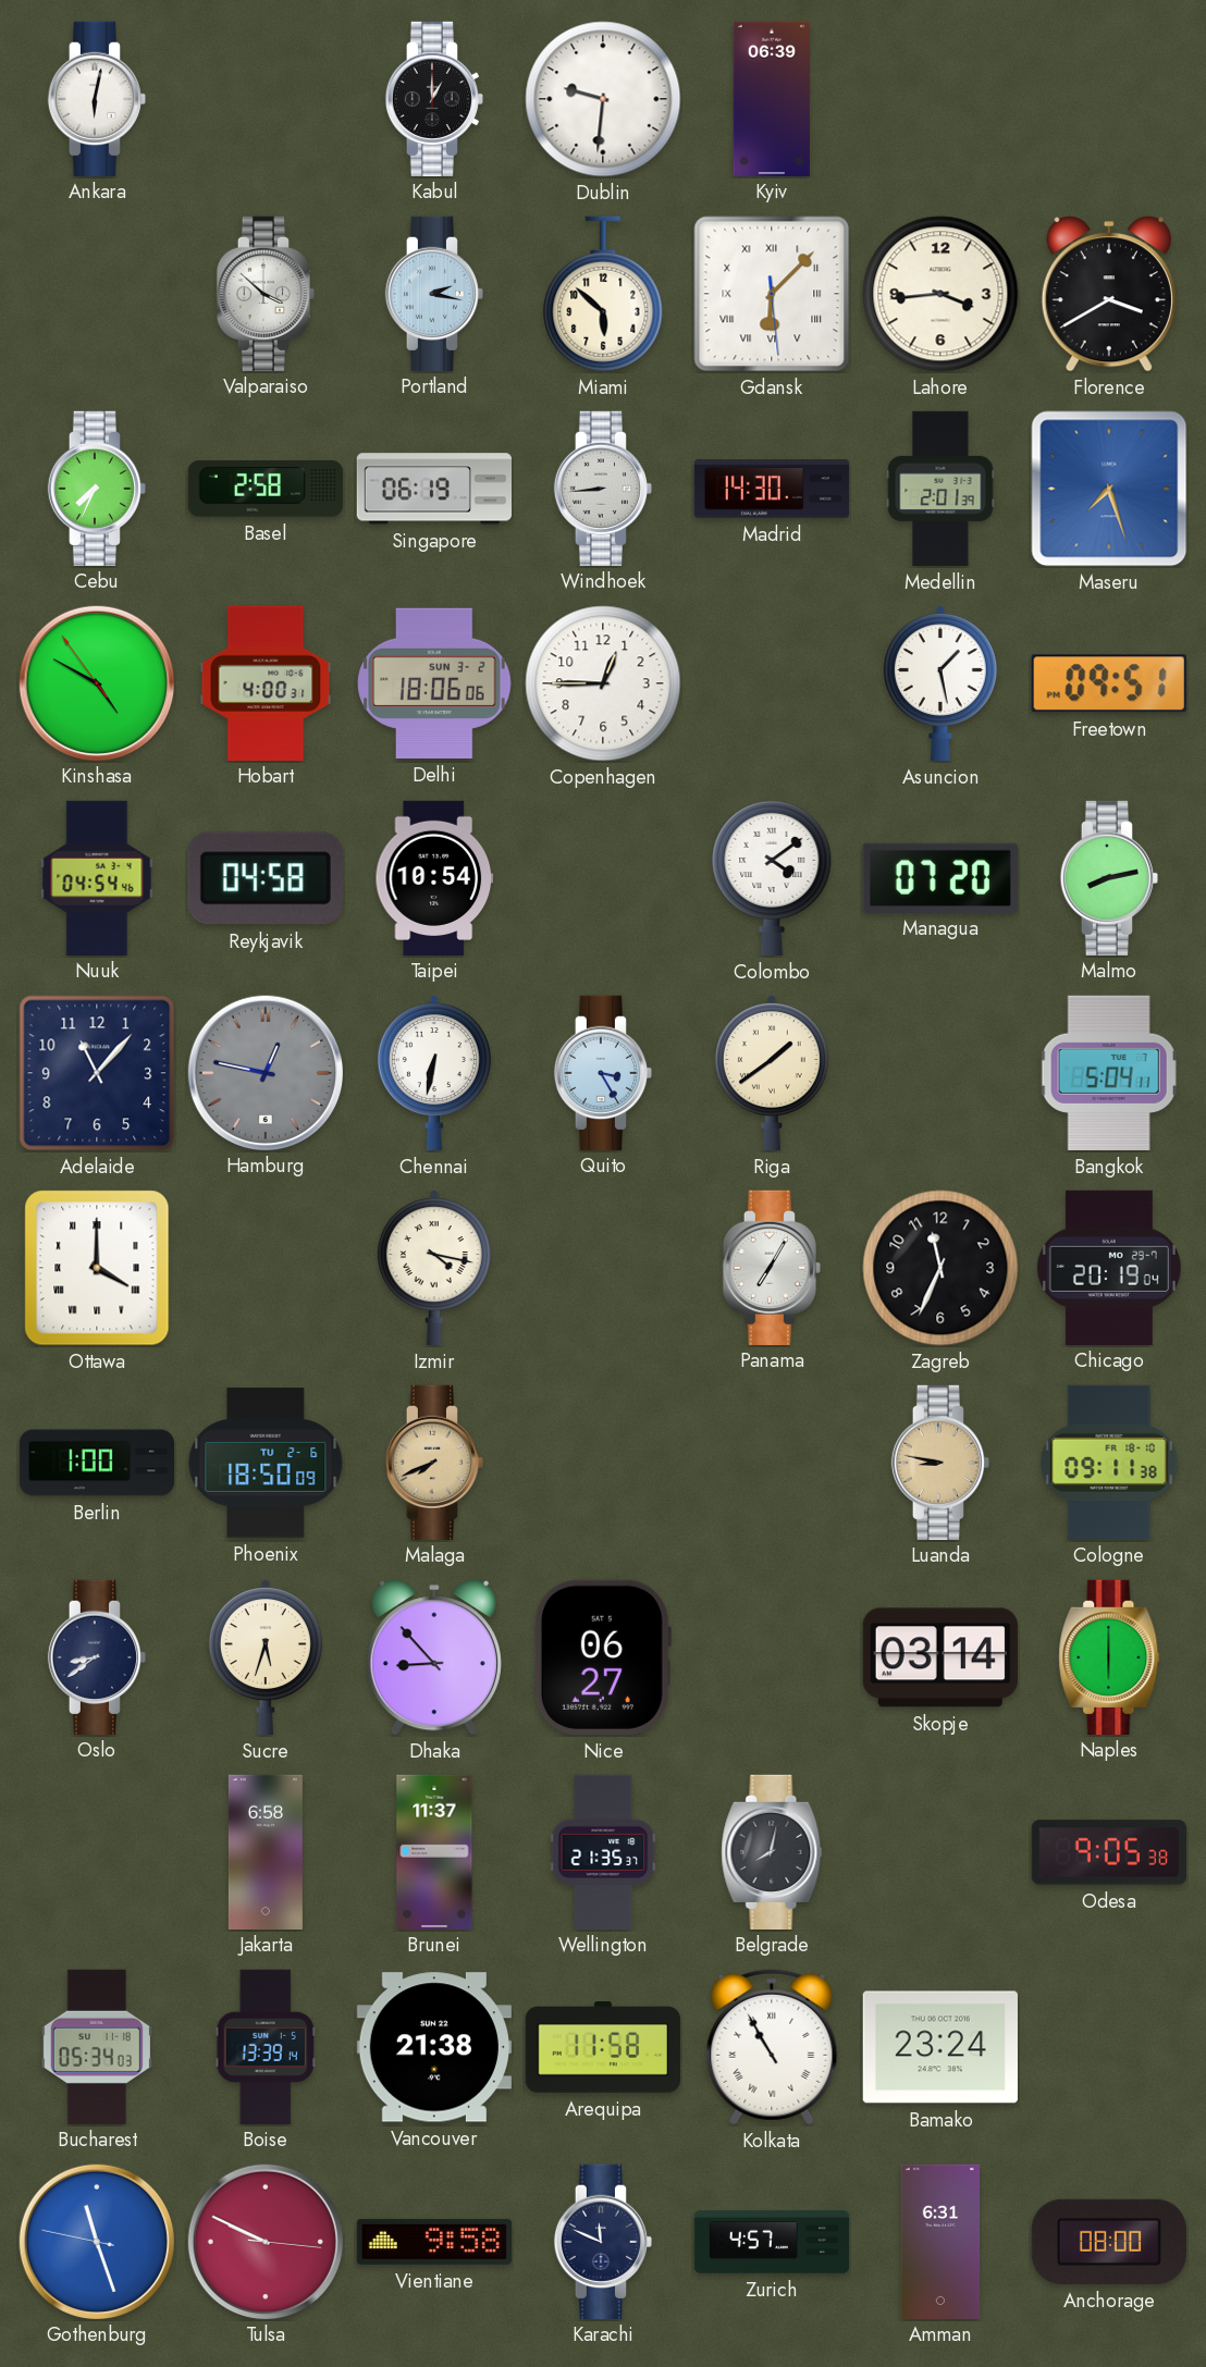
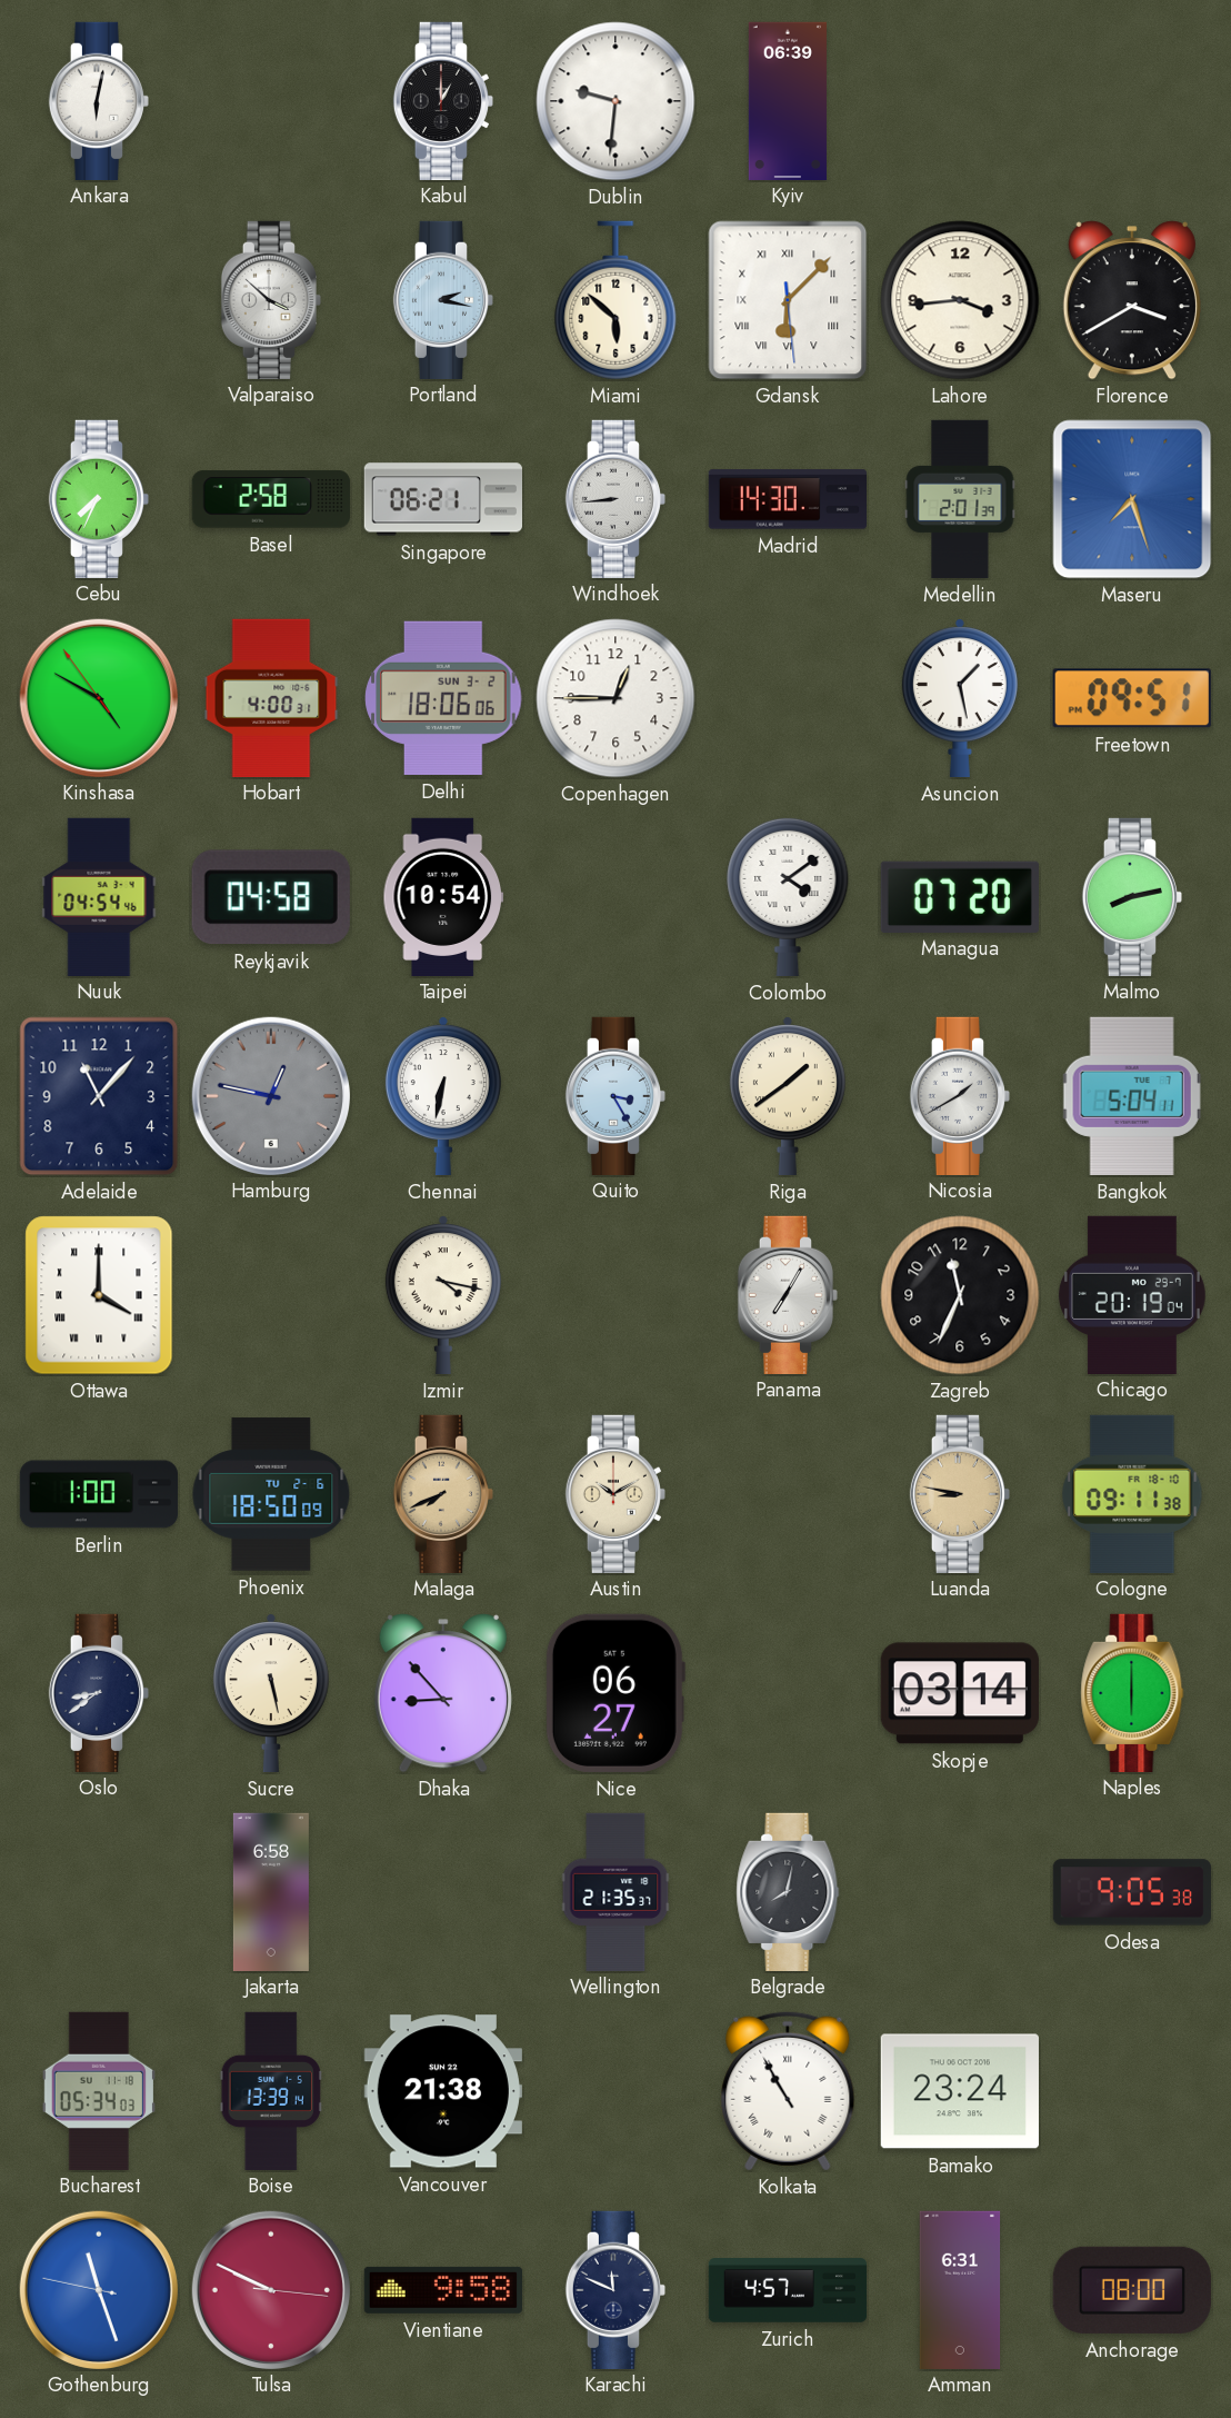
Singapore: 06:19 -> 06:21
Nicosia: none -> 1:40
Austin: none -> 10:10
Sucre: 5:33 -> 5:28
Brunei: 11:37 -> none
Arequipa: 11:58 -> none
